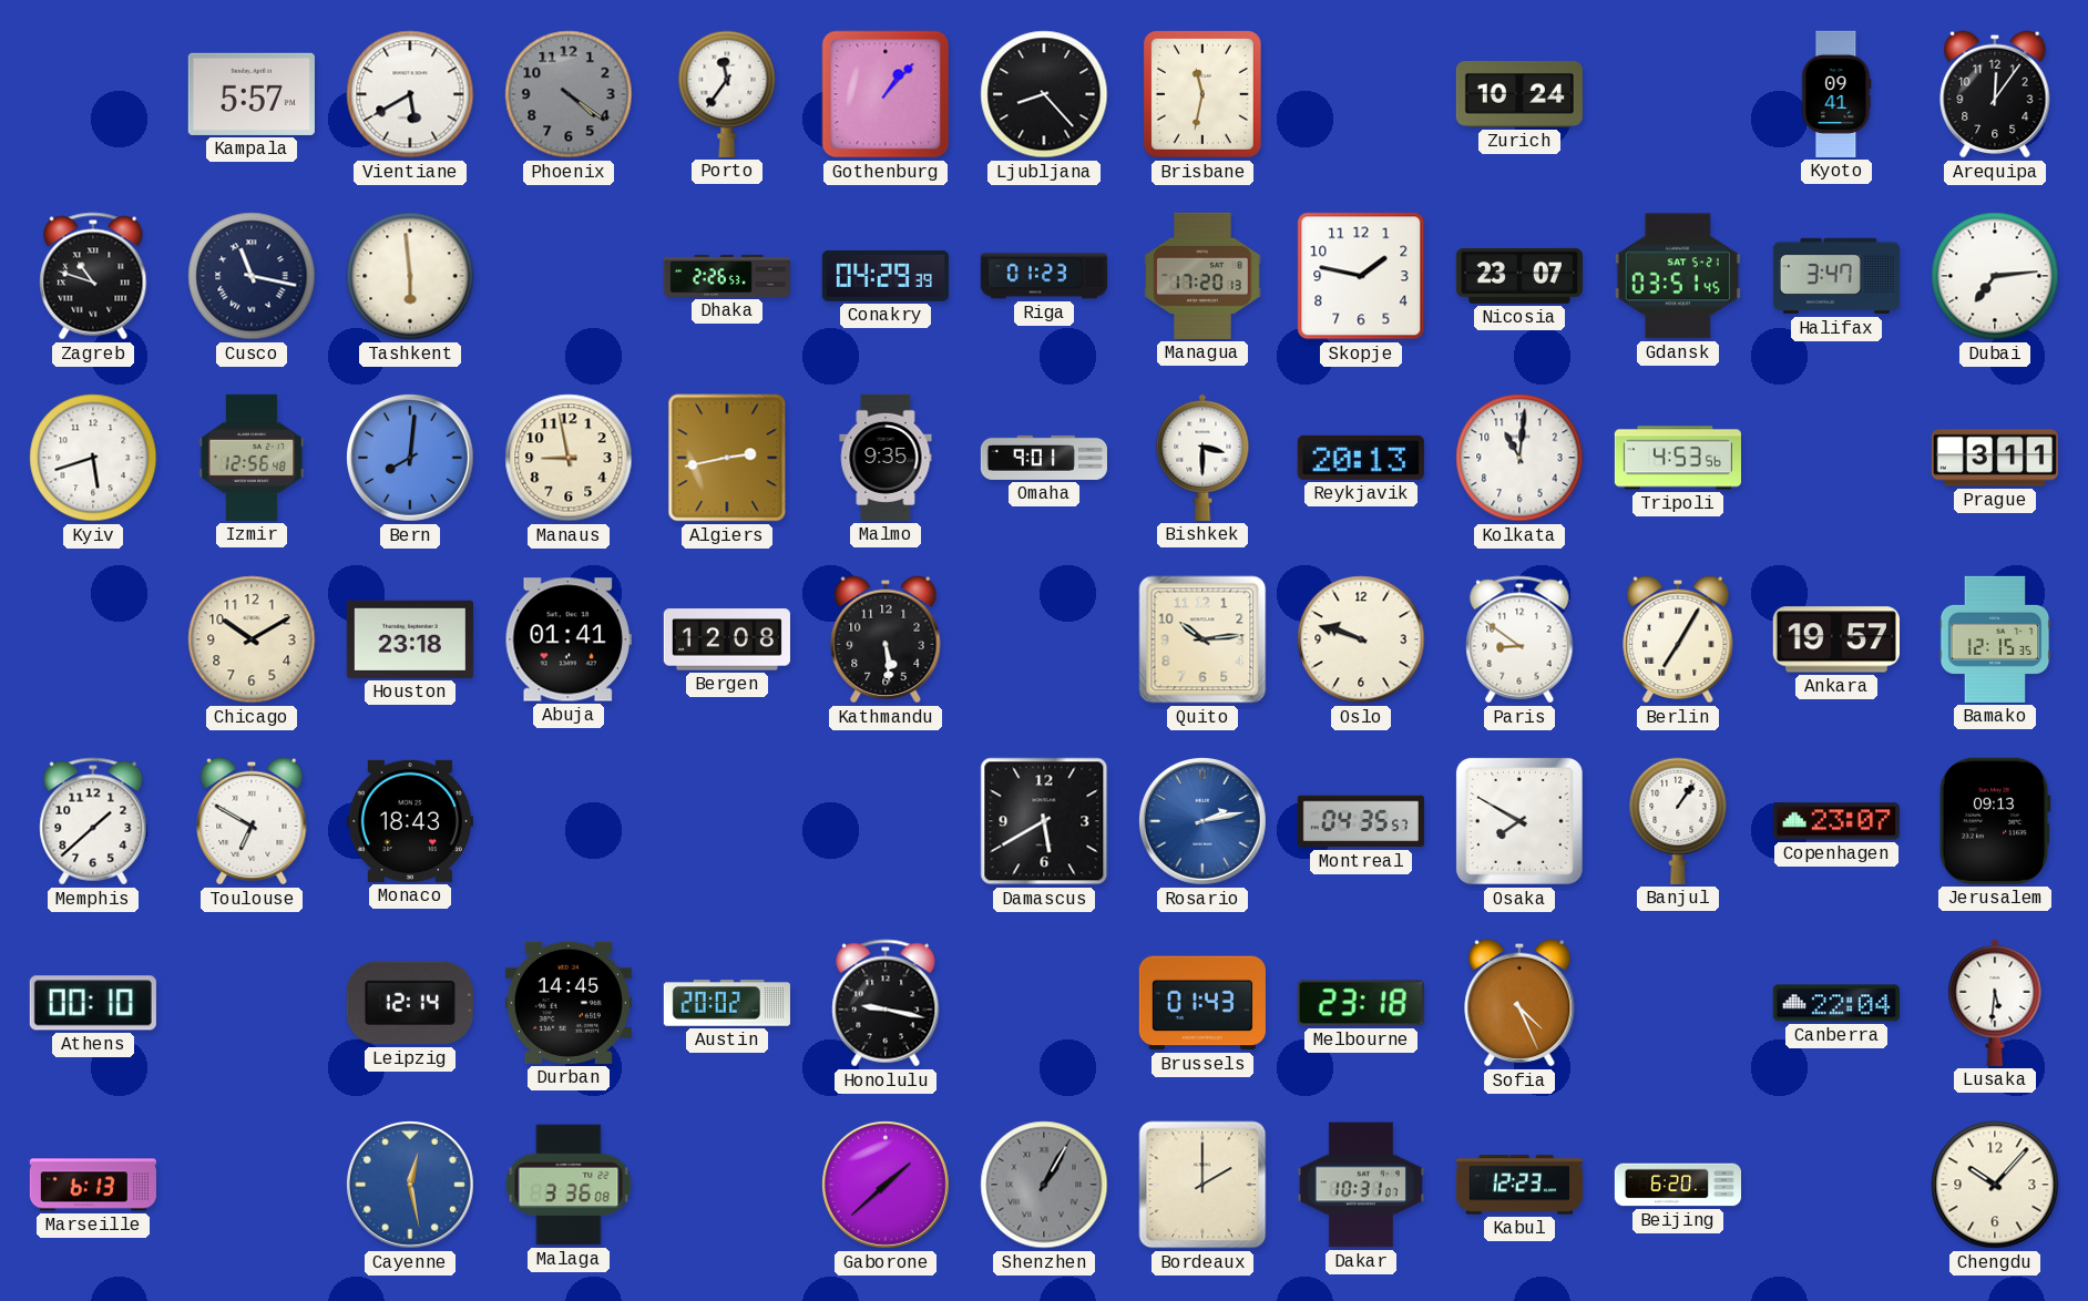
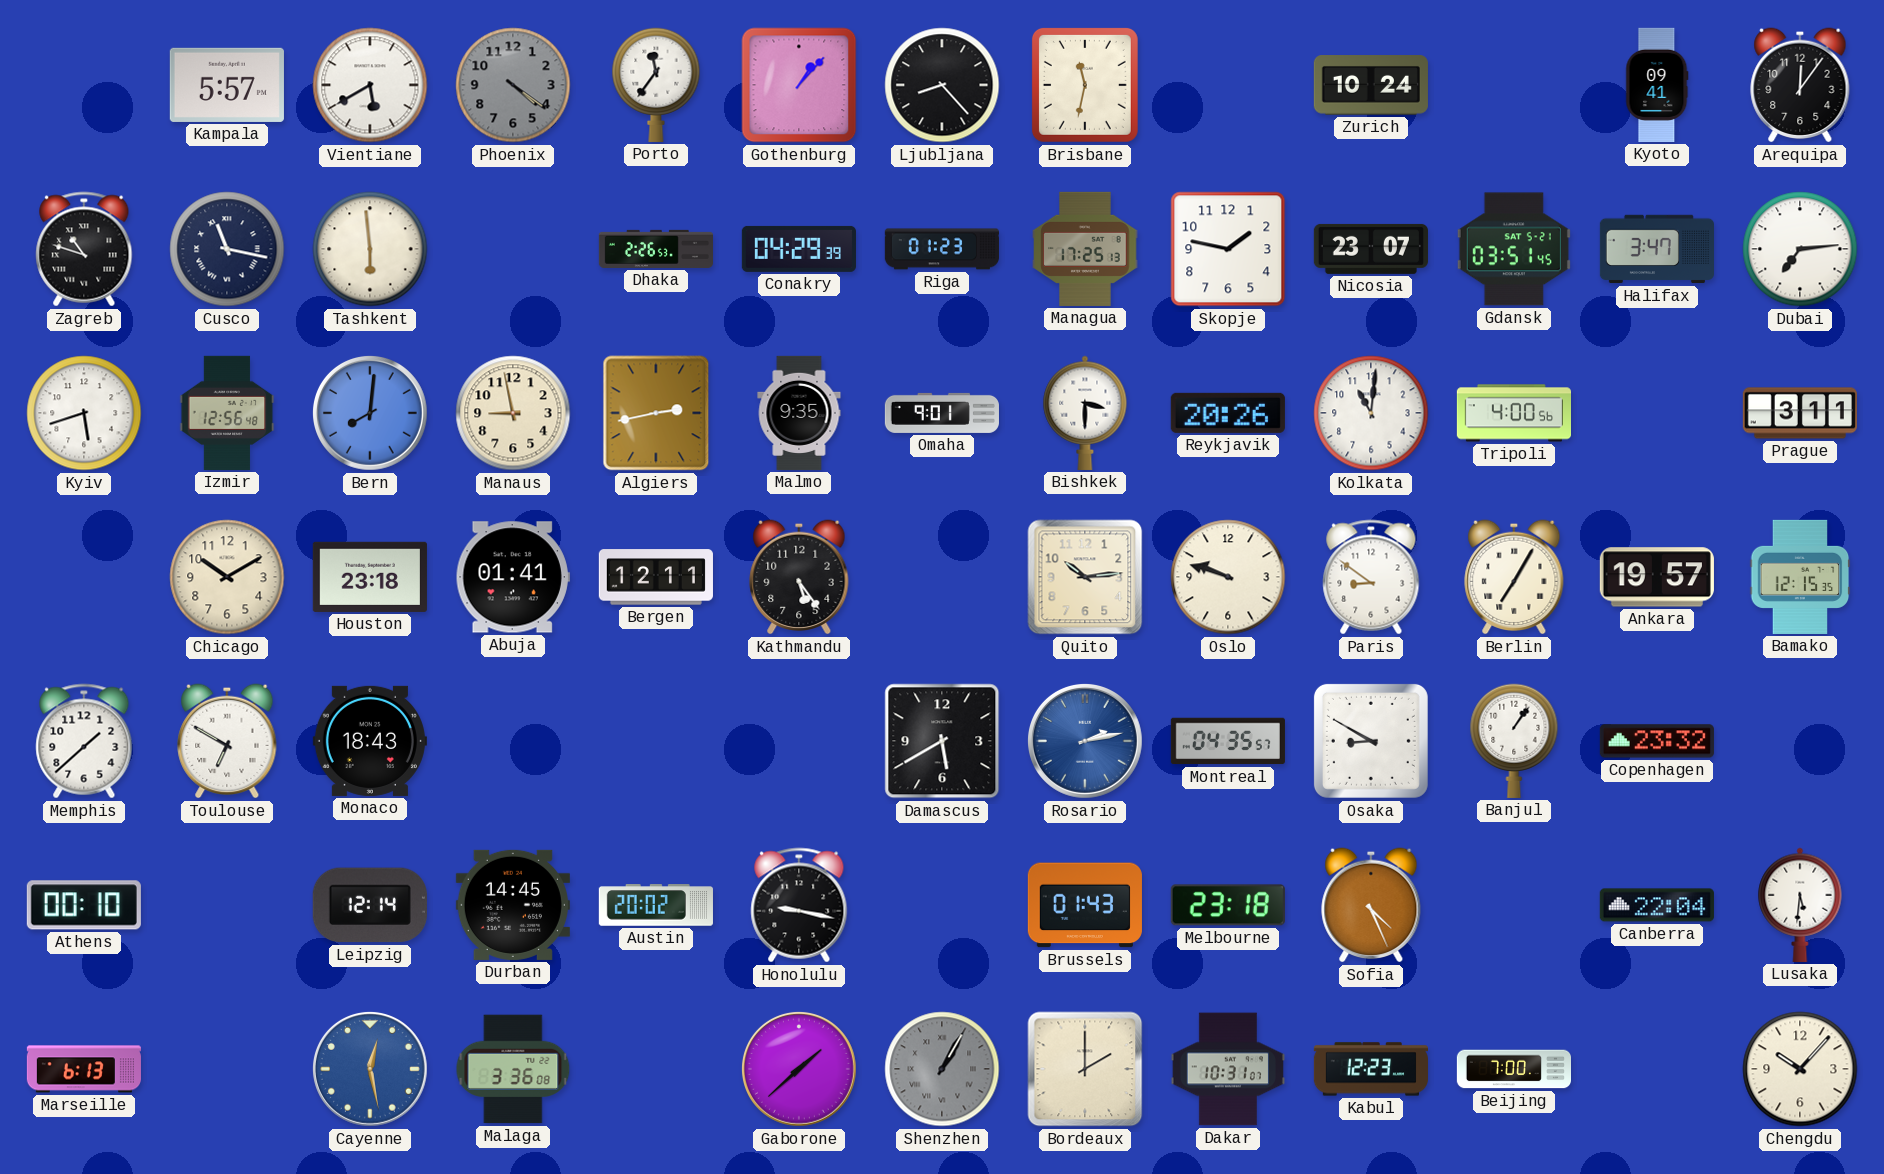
Managua: 17:20 -> 17:25
Reykjavik: 20:13 -> 20:26
Tripoli: 4:53 -> 4:00
Bergen: 12:08 -> 12:11
Kathmandu: 5:29 -> 5:24
Osaka: 7:50 -> 8:50
Copenhagen: 23:07 -> 23:32
Jerusalem: 09:13 -> none
Beijing: 6:20 -> 7:00
